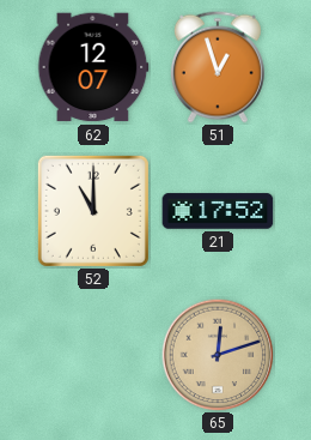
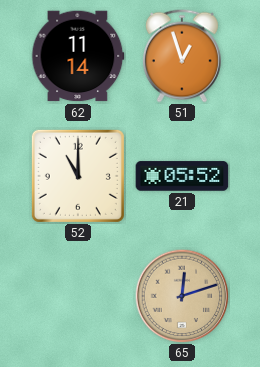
62: 12:07 -> 11:14
21: 17:52 -> 05:52
